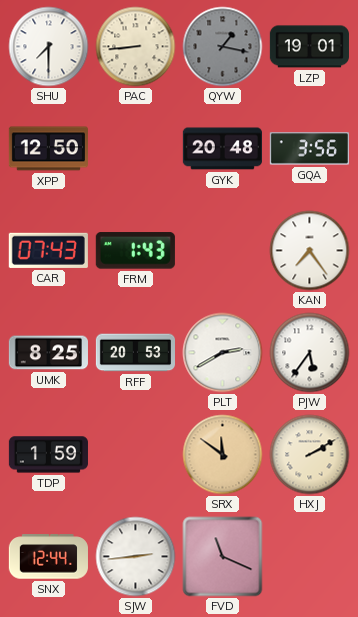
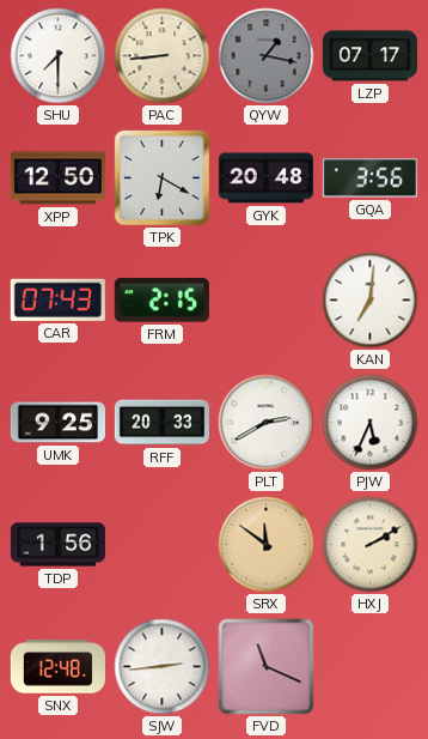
LZP: 19:01 -> 07:17
TPK: none -> 6:20
FRM: 1:43 -> 2:15
KAN: 7:24 -> 7:01
UMK: 8:25 -> 9:25
RFF: 20:53 -> 20:33
PJW: 5:36 -> 5:34
TDP: 1:59 -> 1:56
SNX: 12:44 -> 12:48
